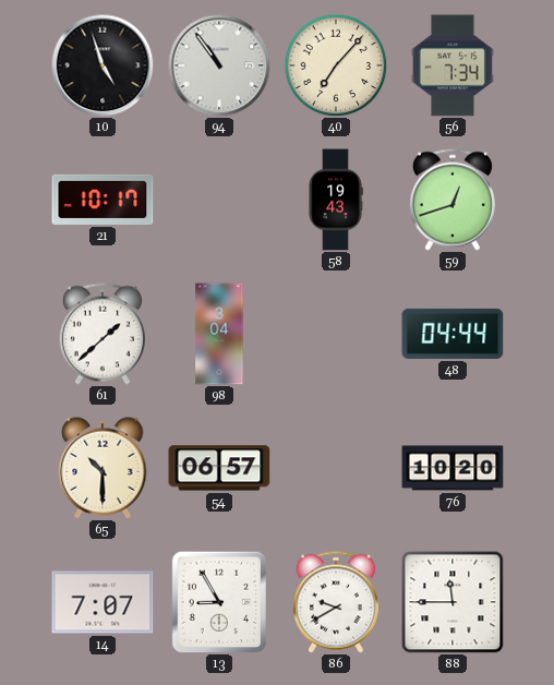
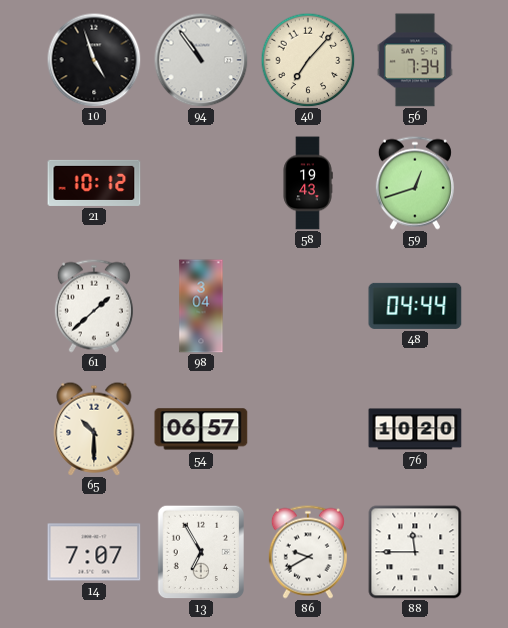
21: 10:17 -> 10:12
13: 8:55 -> 6:55
